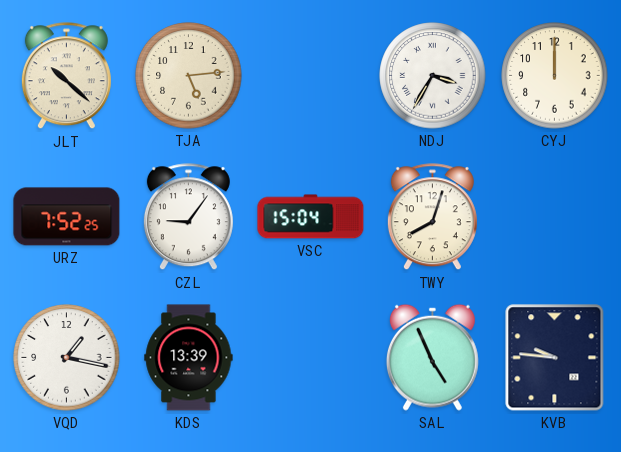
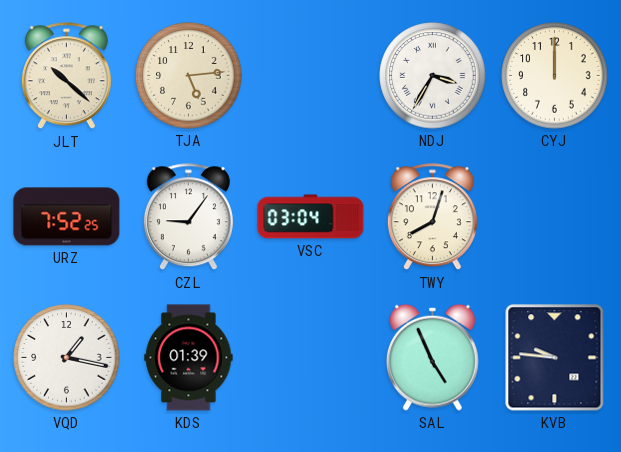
VSC: 15:04 -> 03:04
KDS: 13:39 -> 01:39
